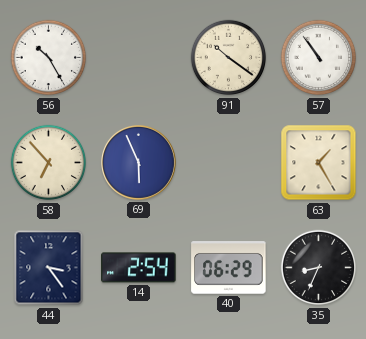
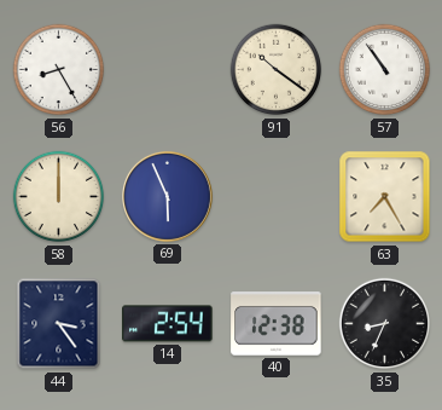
56: 10:25 -> 8:25
58: 6:53 -> 12:00
63: 1:25 -> 7:25
40: 06:29 -> 12:38
